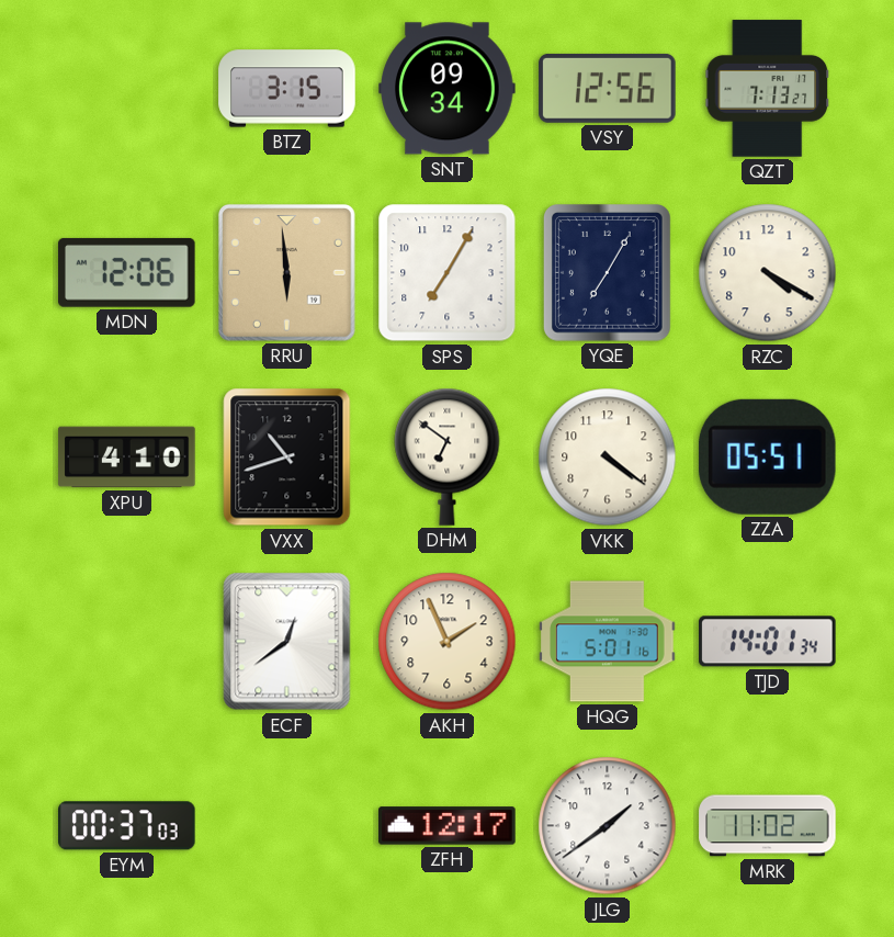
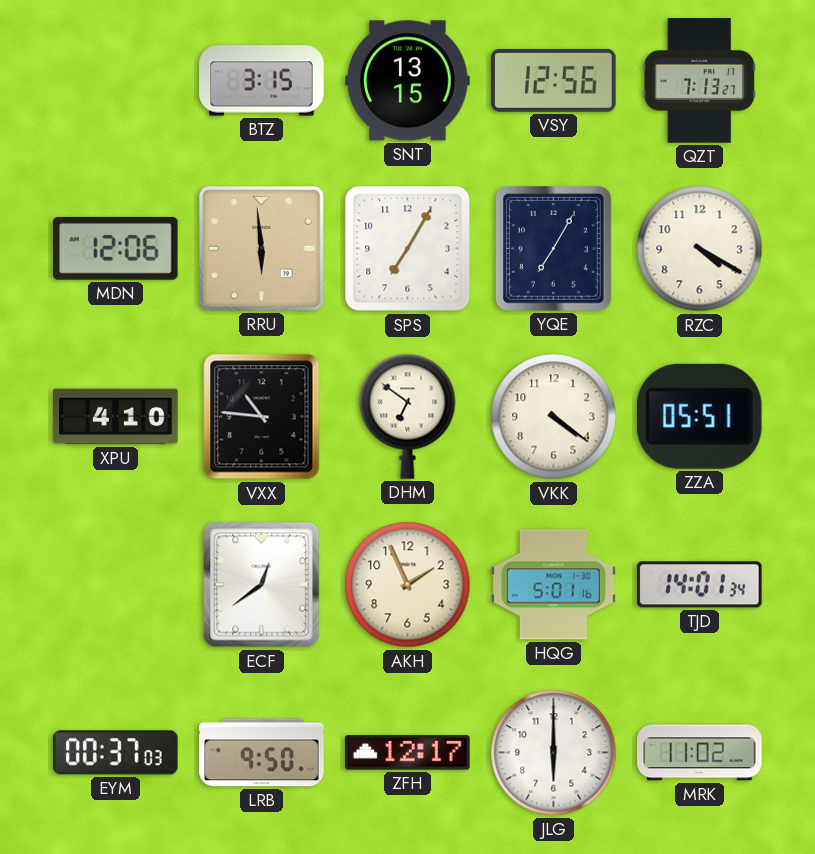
SNT: 09:34 -> 13:15
VXX: 10:42 -> 10:46
LRB: none -> 9:50
JLG: 1:39 -> 6:00
